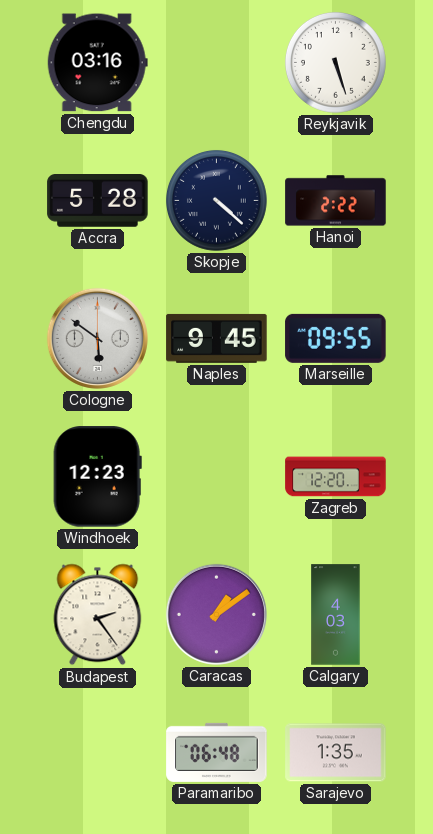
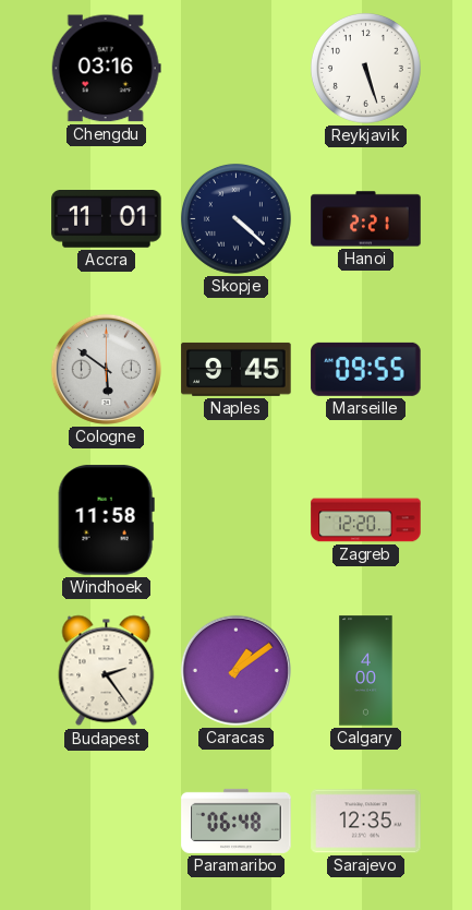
Accra: 5:28 -> 11:01
Hanoi: 2:22 -> 2:21
Windhoek: 12:23 -> 11:58
Calgary: 4:03 -> 4:00
Sarajevo: 1:35 -> 12:35
